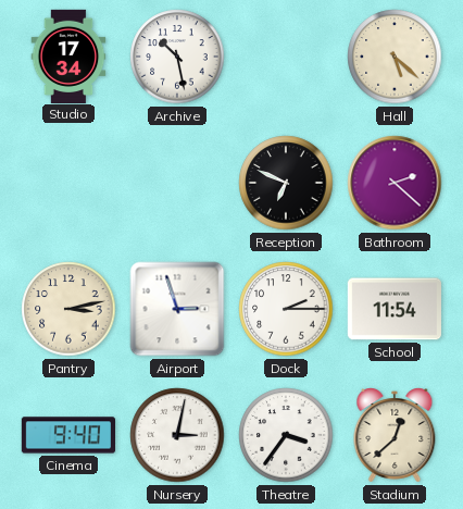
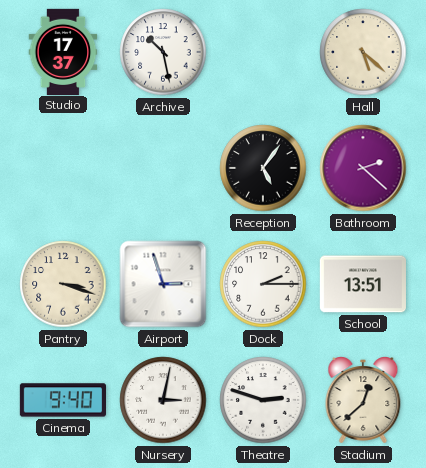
Studio: 17:34 -> 17:37
Reception: 6:49 -> 5:06
Pantry: 3:13 -> 3:18
School: 11:54 -> 13:51
Theatre: 3:36 -> 2:48
